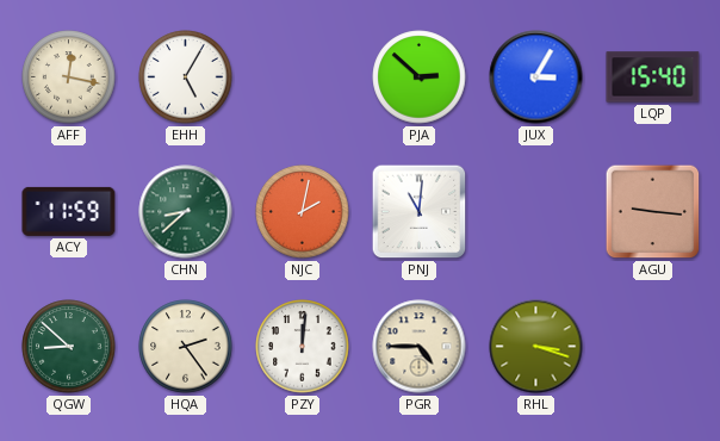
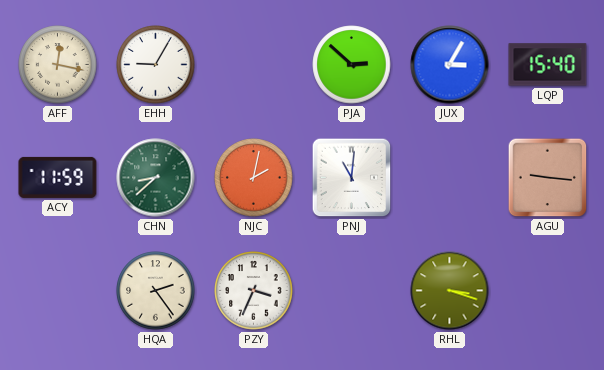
EHH: 5:05 -> 9:05
QGW: 8:52 -> none
PZY: 12:01 -> 3:34
PGR: 4:45 -> none
